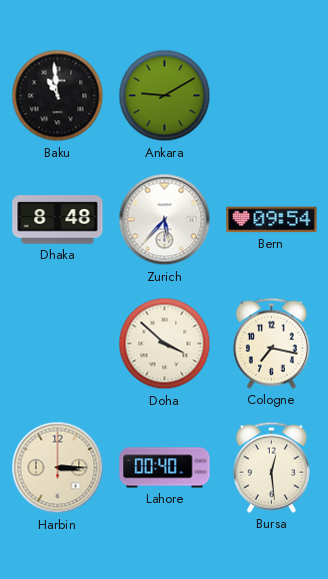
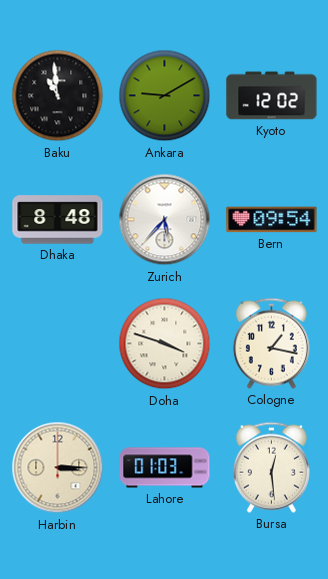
Kyoto: none -> 12:02
Doha: 3:52 -> 3:48
Cologne: 7:17 -> 1:17
Lahore: 00:40 -> 01:03
